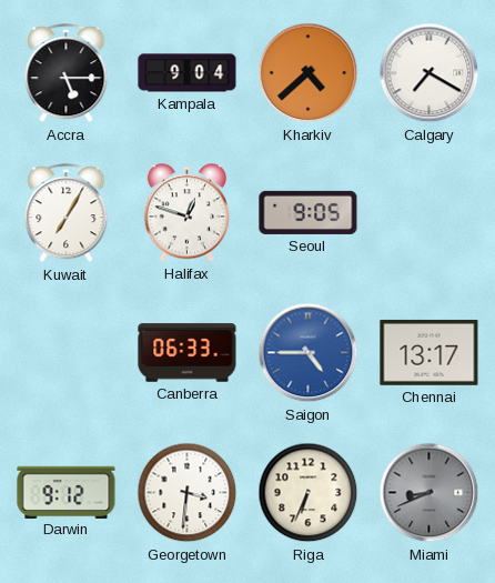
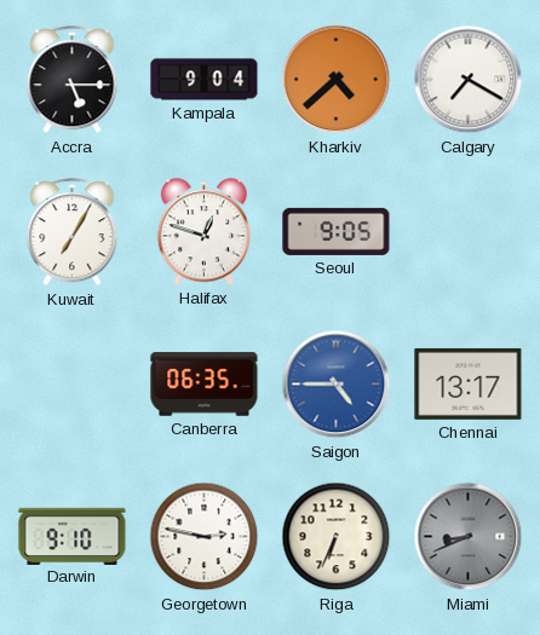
Canberra: 06:33 -> 06:35
Darwin: 9:12 -> 9:10
Georgetown: 3:31 -> 2:47
